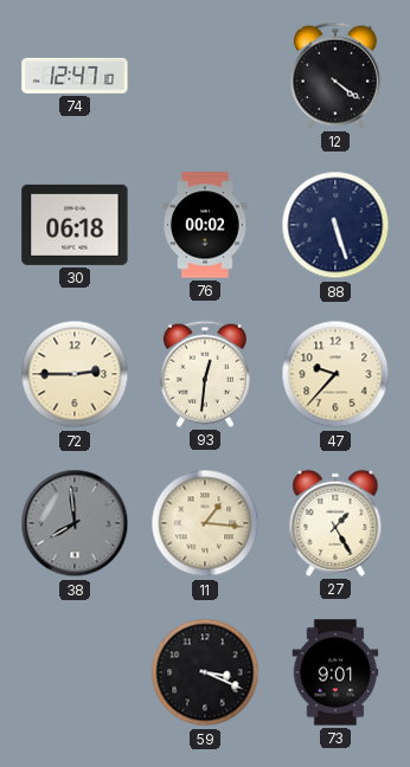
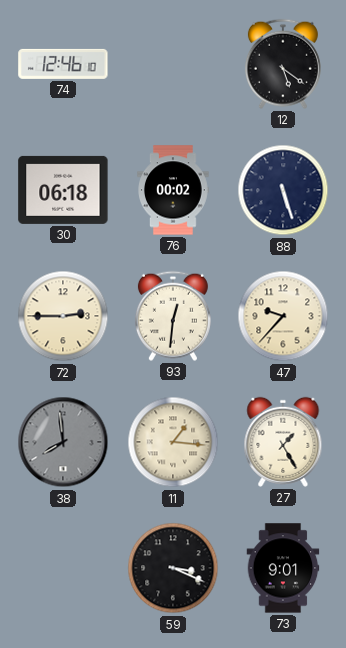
74: 12:47 -> 12:46
12: 4:21 -> 5:21
